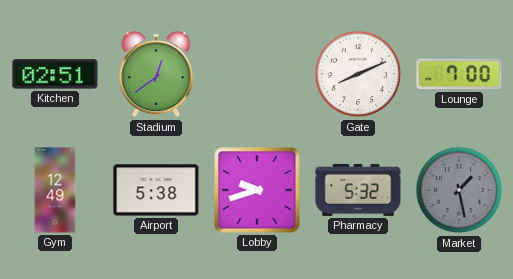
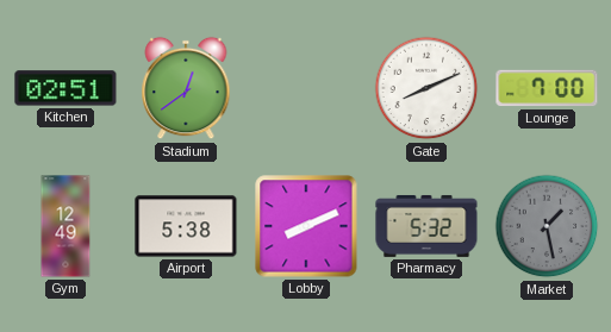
Lobby: 9:42 -> 8:11
